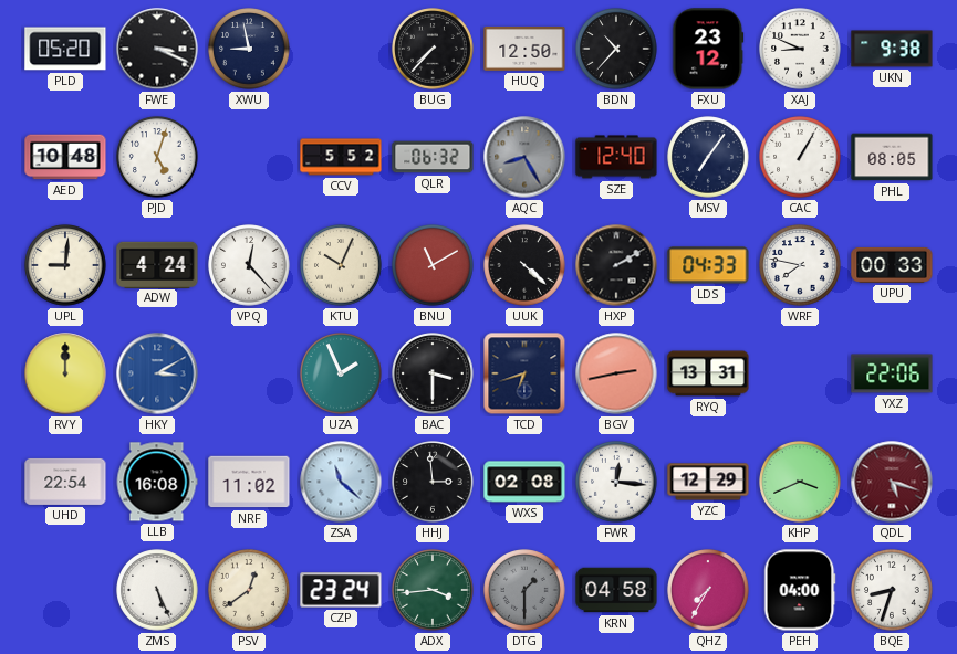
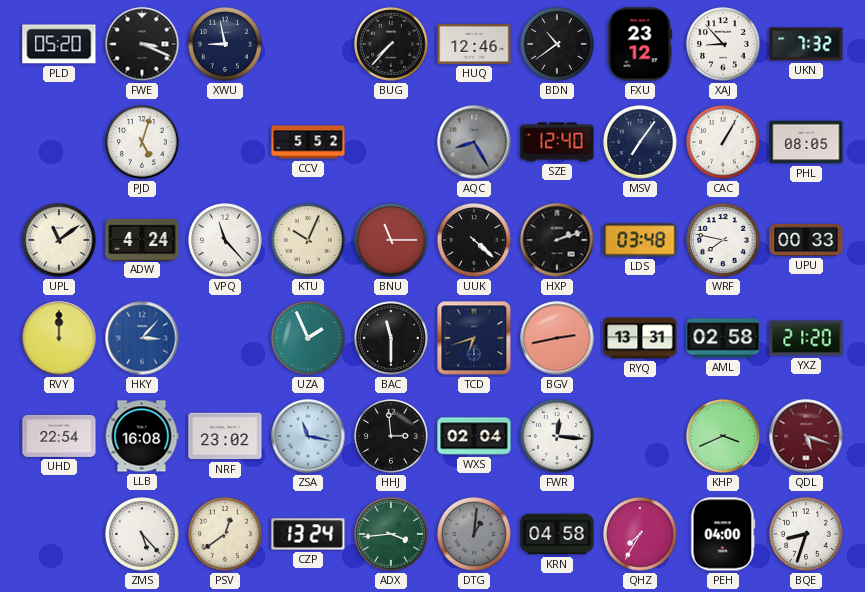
HUQ: 12:50 -> 12:46
BDN: 10:37 -> 10:39
XAJ: 8:49 -> 8:53
UKN: 9:38 -> 7:32
AED: 10:48 -> none
QLR: 06:32 -> none
UPL: 9:01 -> 11:09
VPQ: 12:23 -> 11:23
BNU: 11:10 -> 11:15
HXP: 2:10 -> 2:12
LDS: 04:33 -> 03:48
HKY: 3:10 -> 3:07
BAC: 3:30 -> 11:30
AML: none -> 02:58
YXZ: 22:06 -> 21:20
NRF: 11:02 -> 23:02
ZSA: 11:22 -> 11:17
WXS: 02:08 -> 02:04
YZC: 12:29 -> none
ZMS: 5:26 -> 5:23
CZP: 23:24 -> 13:24
DTG: 1:30 -> 1:01
